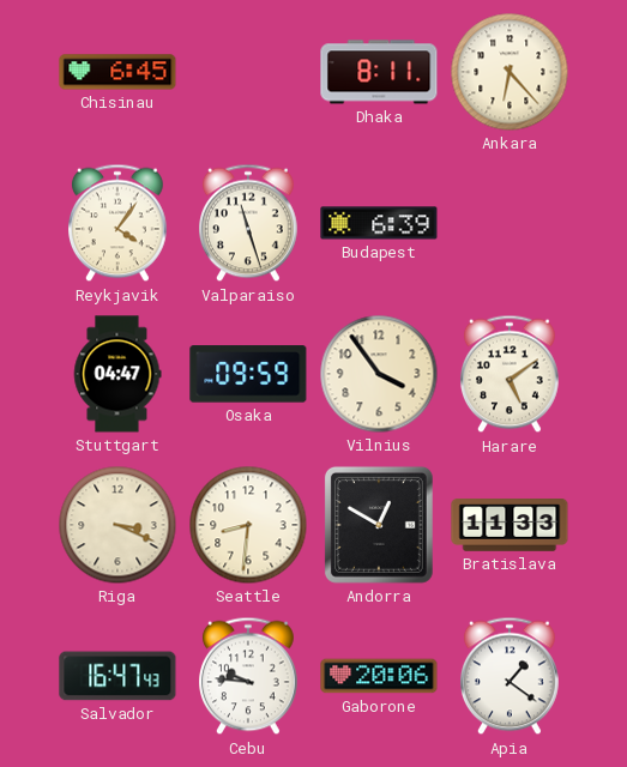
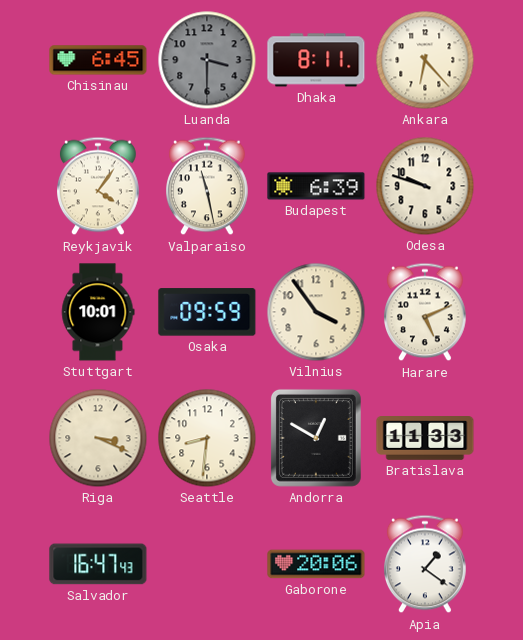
Luanda: none -> 3:30
Valparaiso: 11:27 -> 11:28
Odesa: none -> 9:48
Stuttgart: 04:47 -> 10:01
Harare: 5:09 -> 5:11
Cebu: 9:46 -> none
